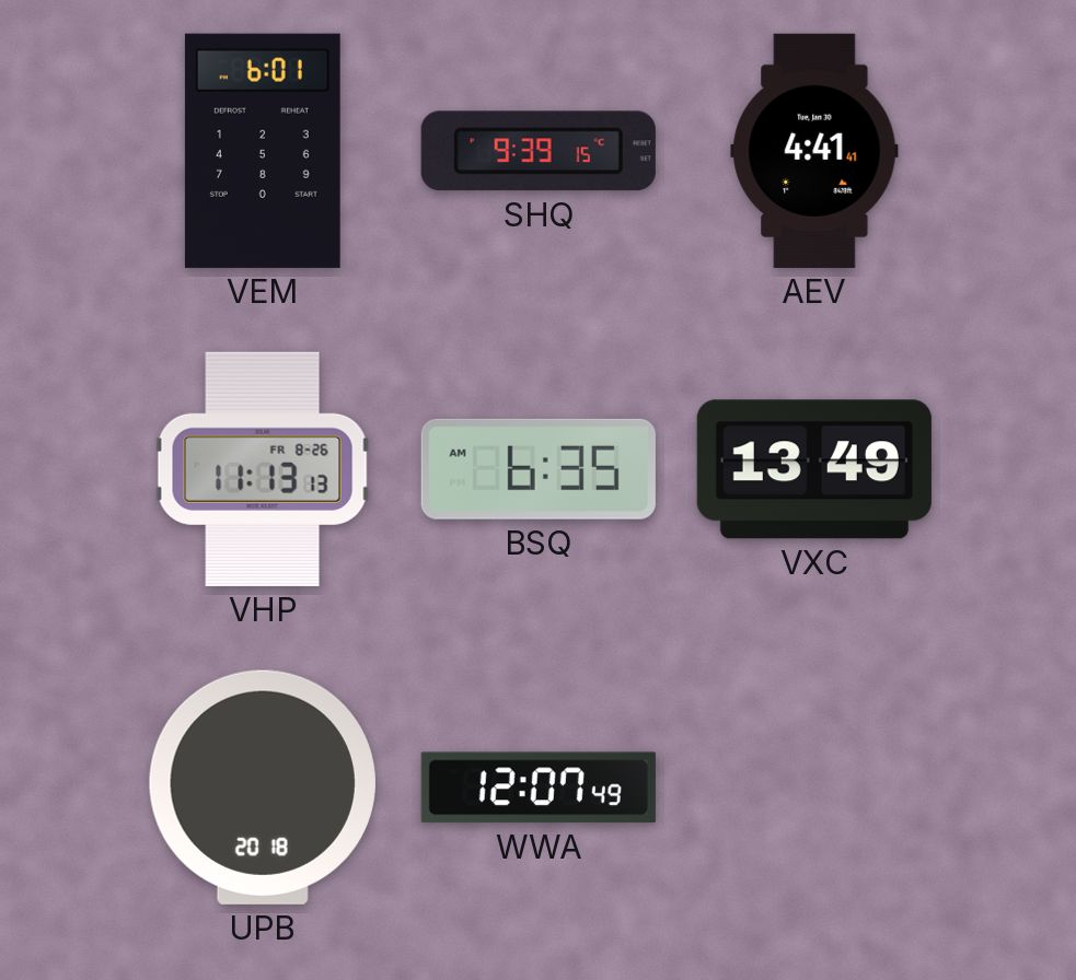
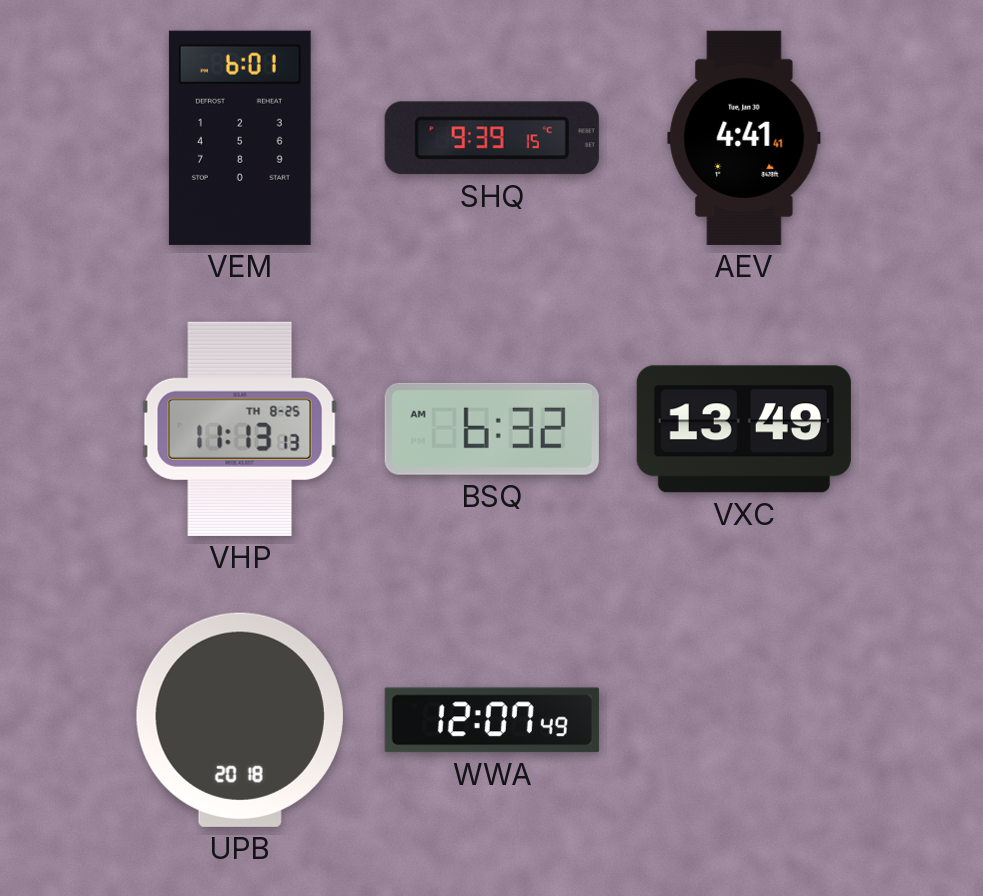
VHP date: FR 8-26 -> TH 8-25
BSQ: 6:35 -> 6:32
